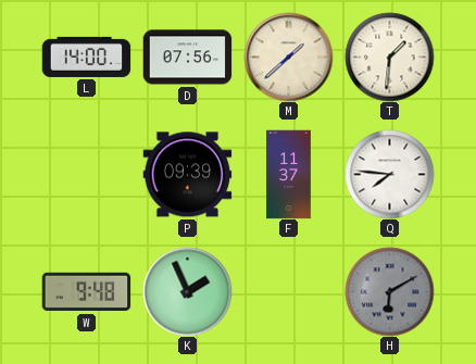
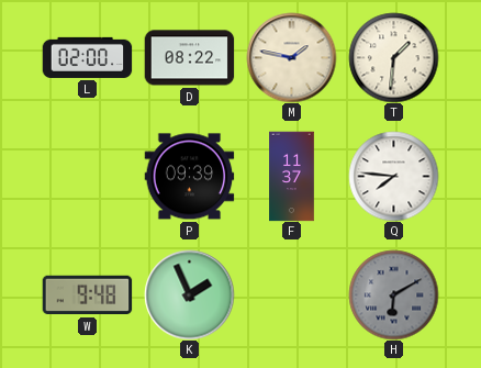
L: 14:00 -> 02:00
D: 07:56 -> 08:22
M: 1:38 -> 1:47
